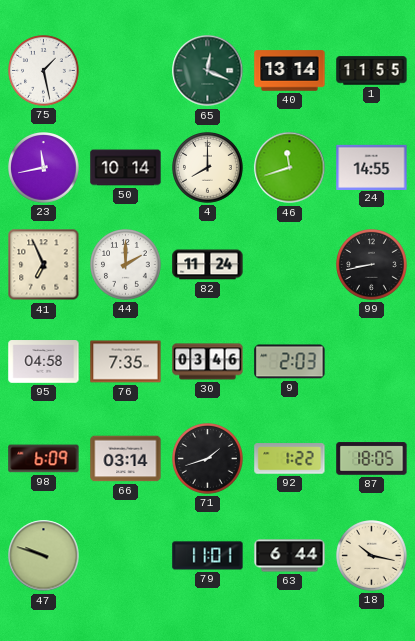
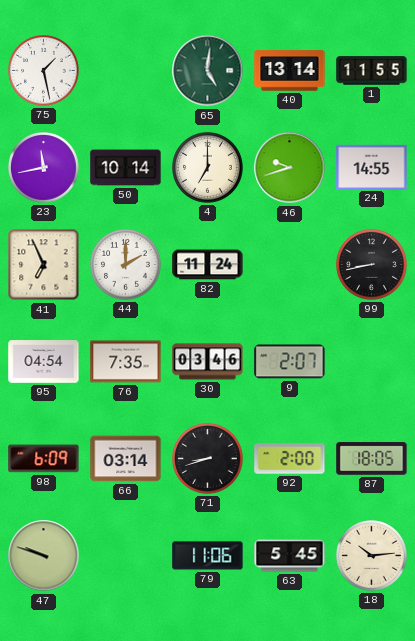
65: 12:19 -> 5:01
4: 8:00 -> 7:00
46: 11:42 -> 9:42
95: 04:58 -> 04:54
9: 2:03 -> 2:07
71: 1:42 -> 8:42
92: 1:22 -> 2:00
79: 11:01 -> 11:06
63: 6:44 -> 5:45
18: 10:17 -> 10:14
